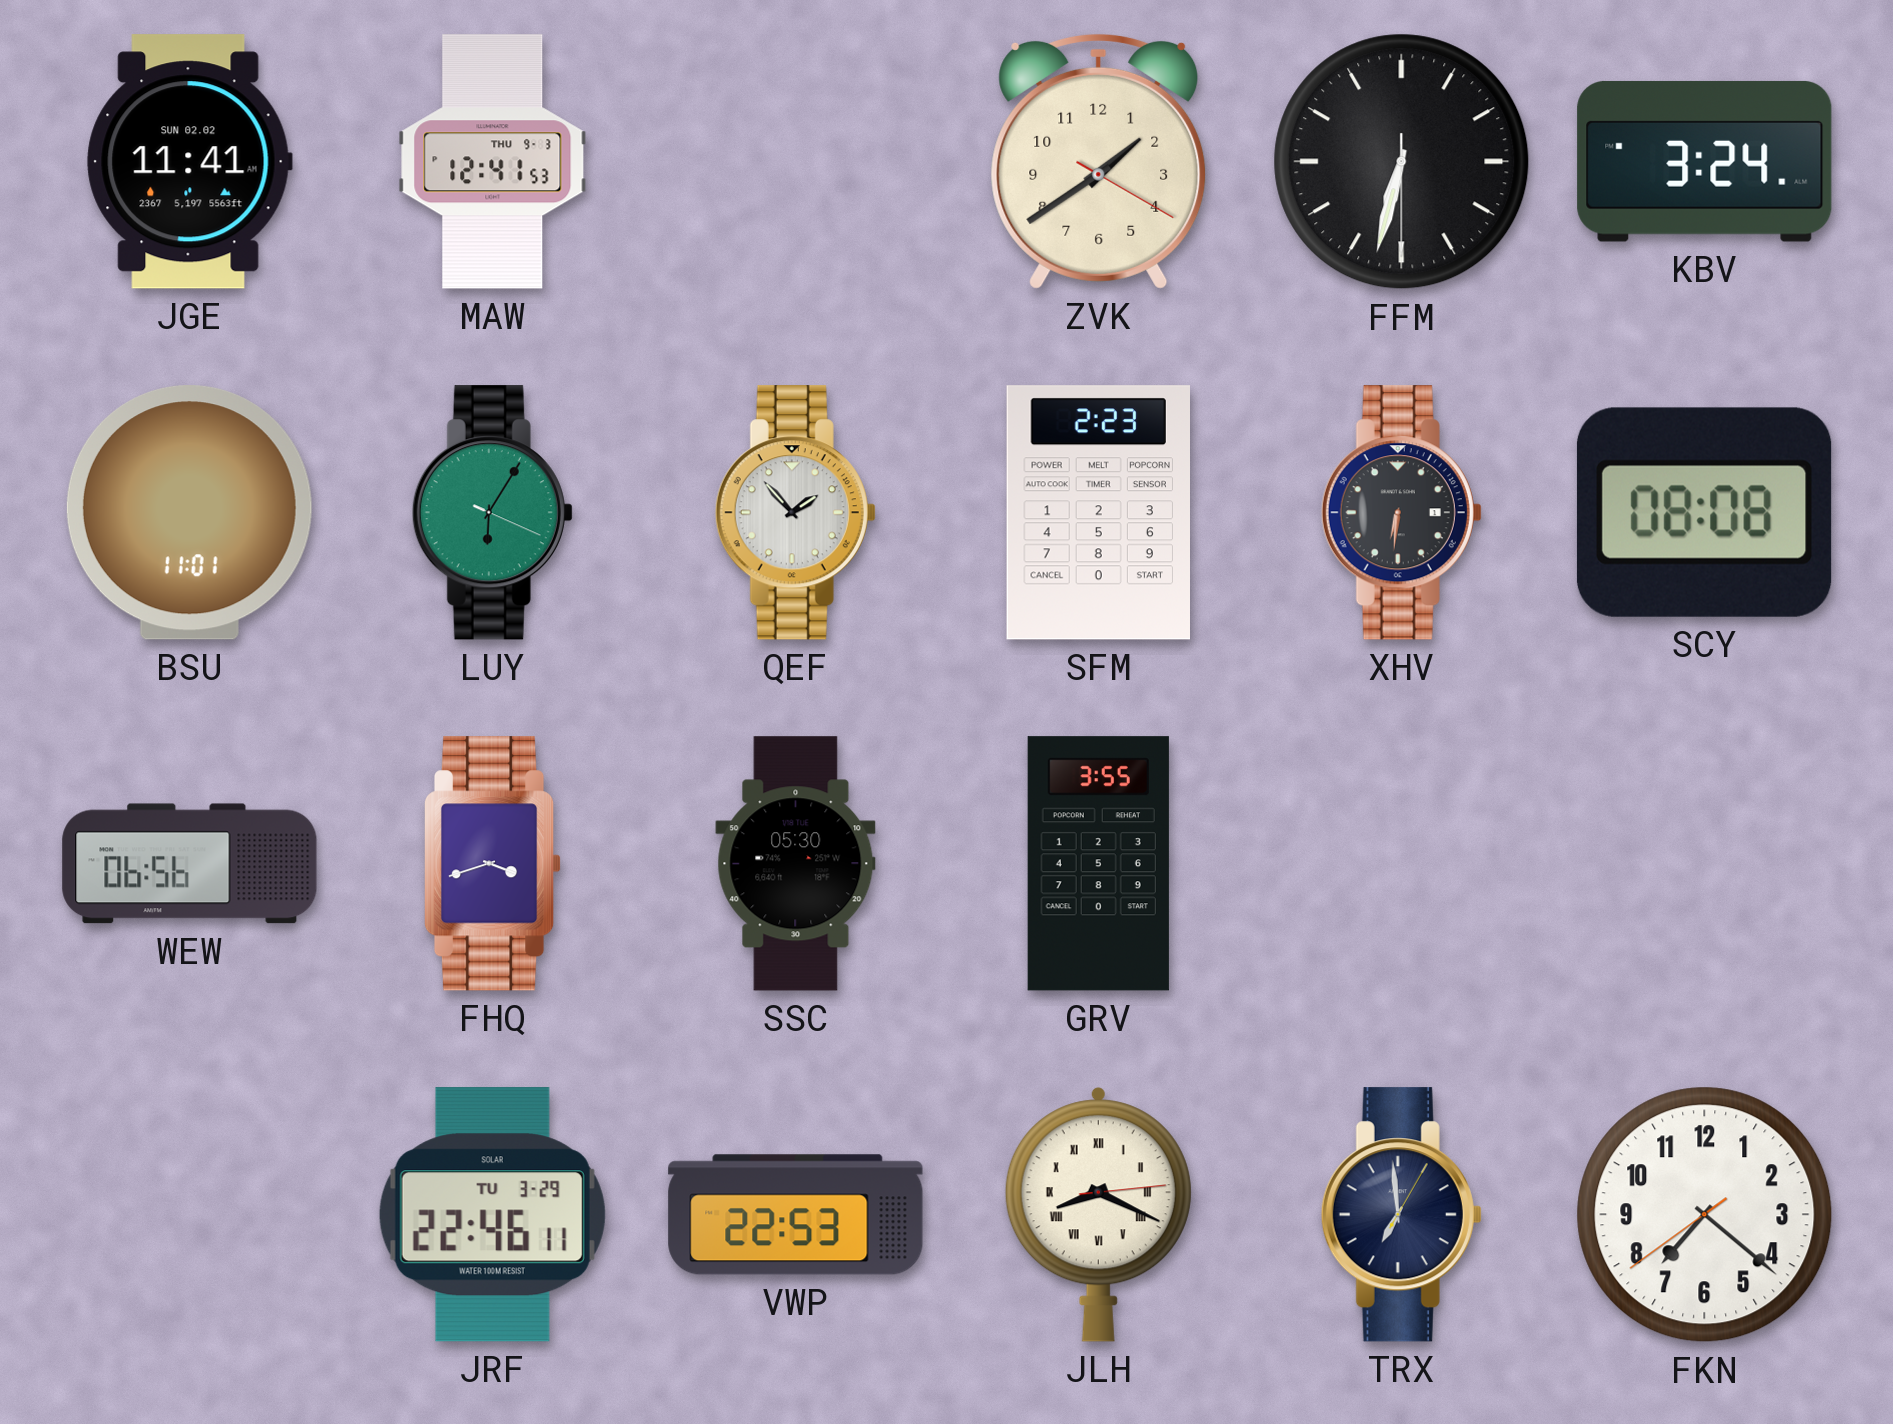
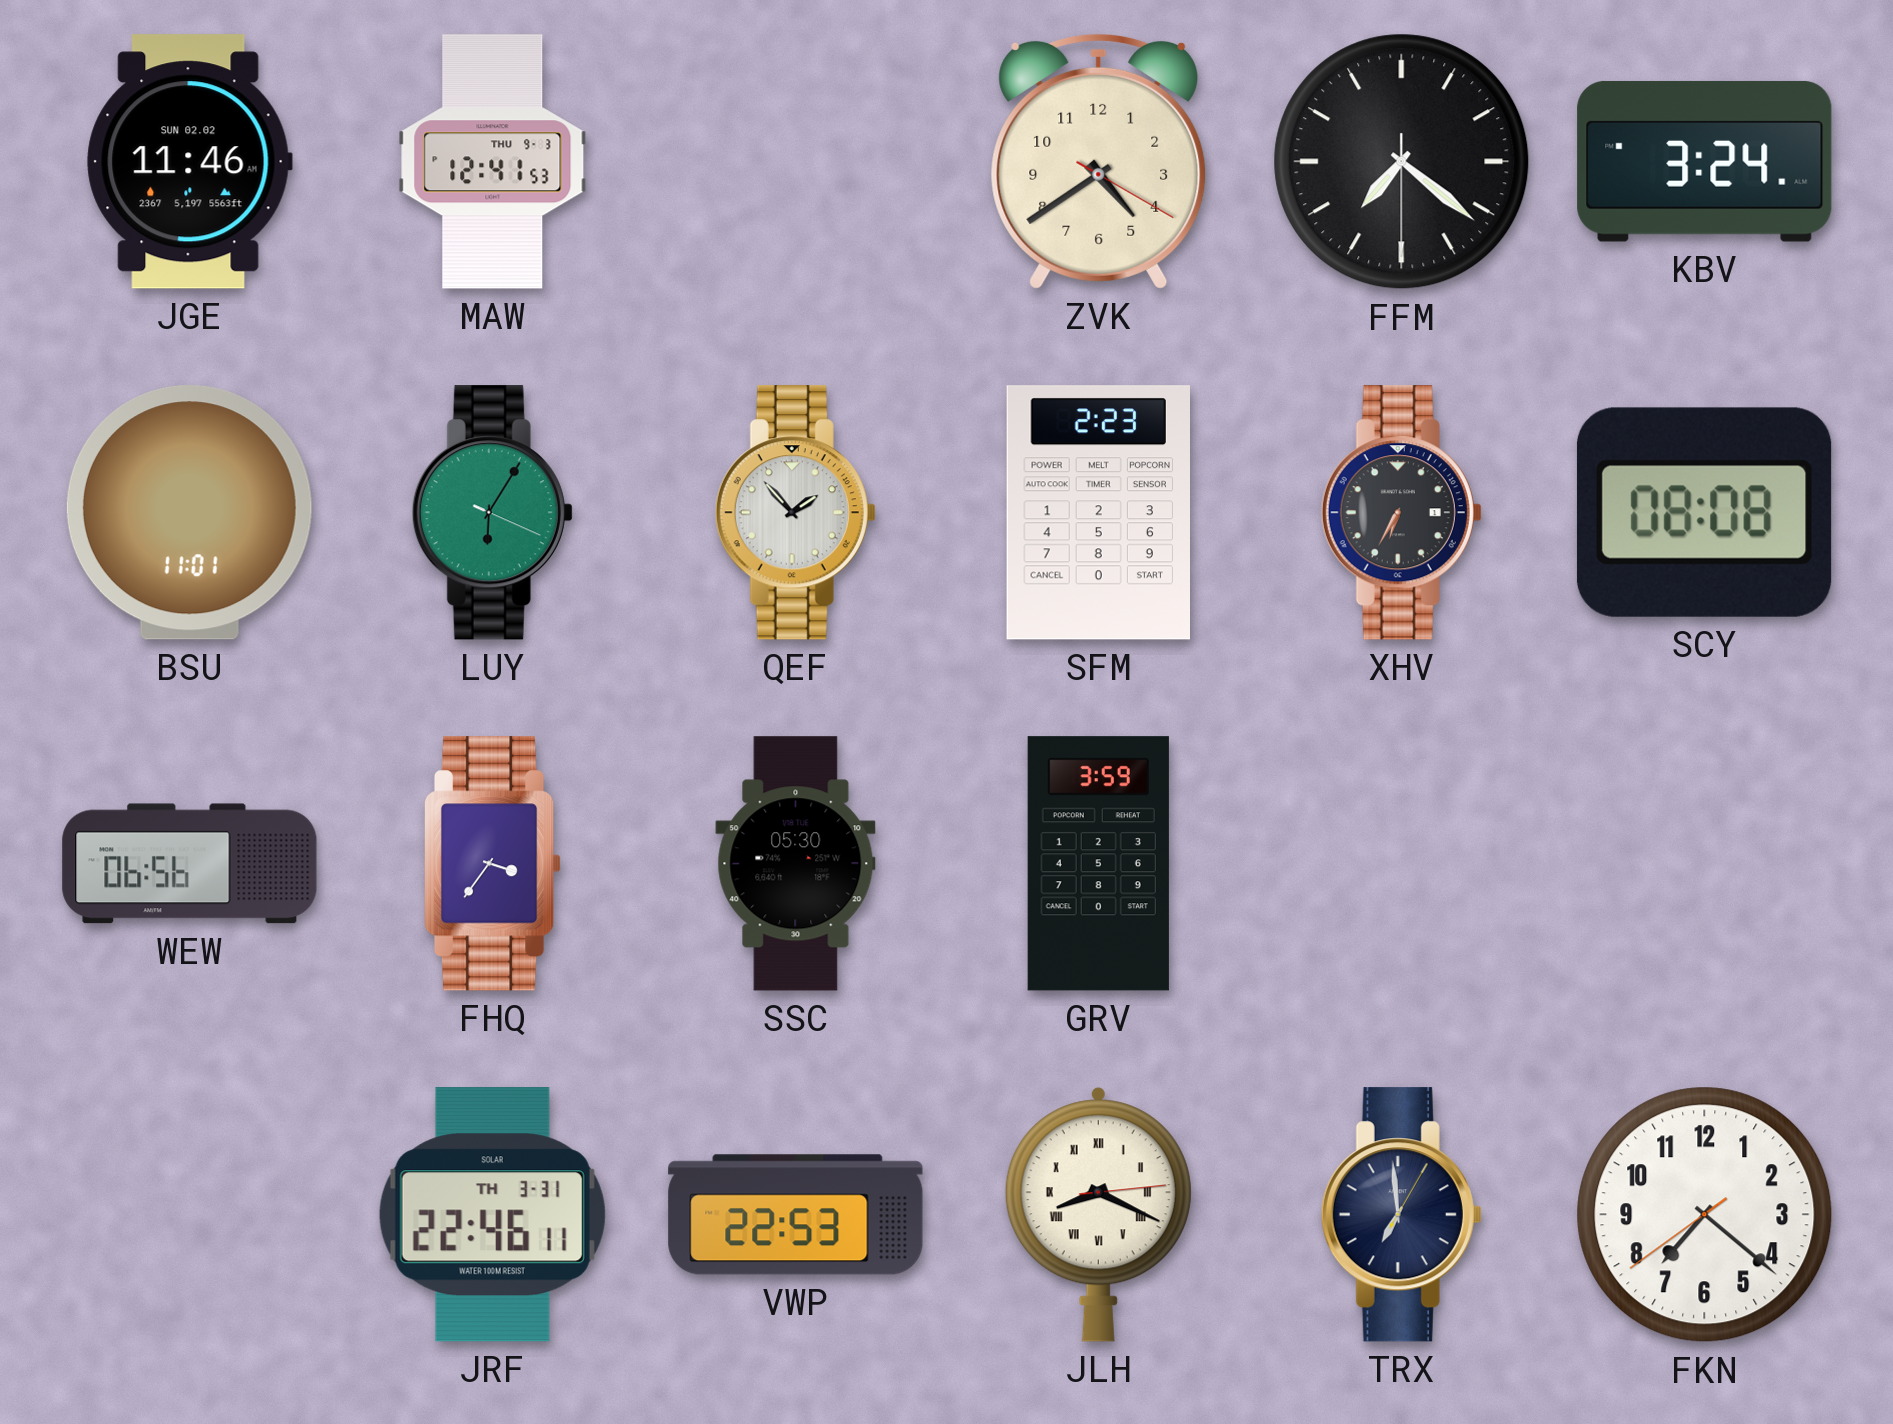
JGE: 11:41 -> 11:46
ZVK: 1:39 -> 4:39
FFM: 6:32 -> 7:21
XHV: 6:31 -> 6:35
FHQ: 3:42 -> 3:36
GRV: 3:55 -> 3:59
JRF date: TU 3-29 -> TH 3-31
